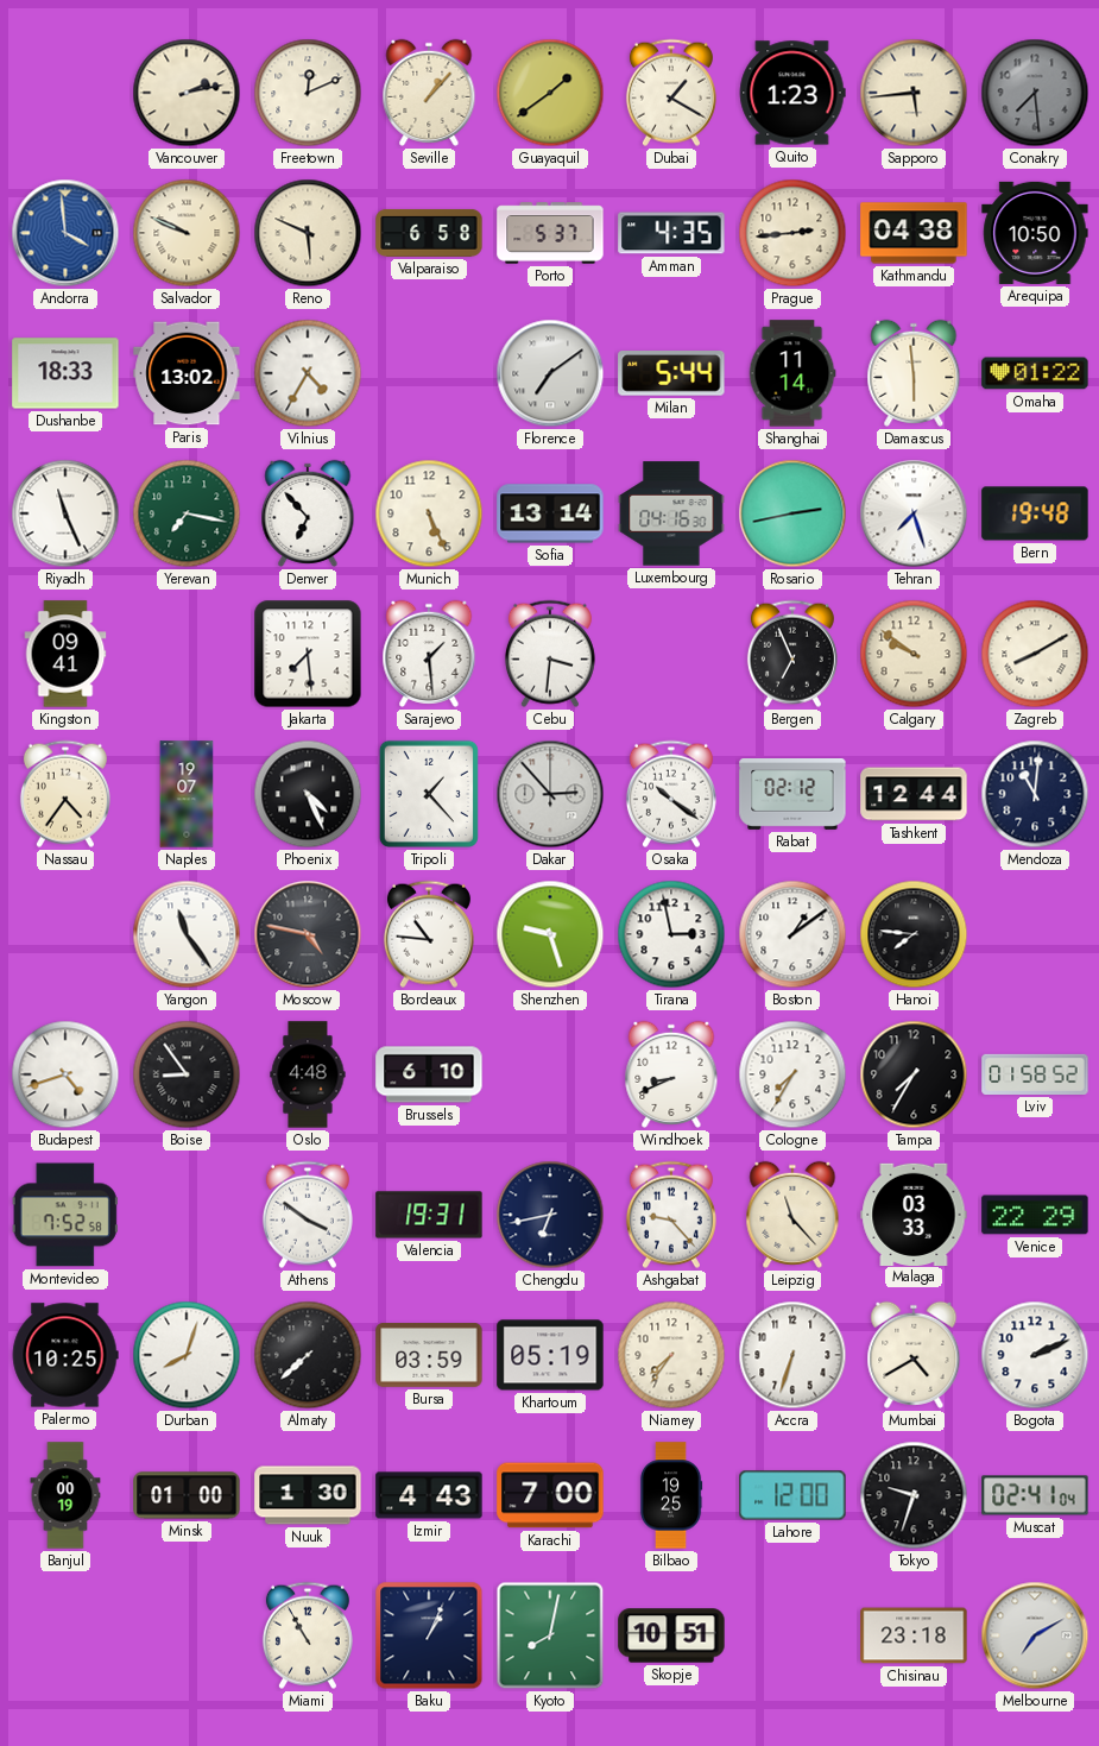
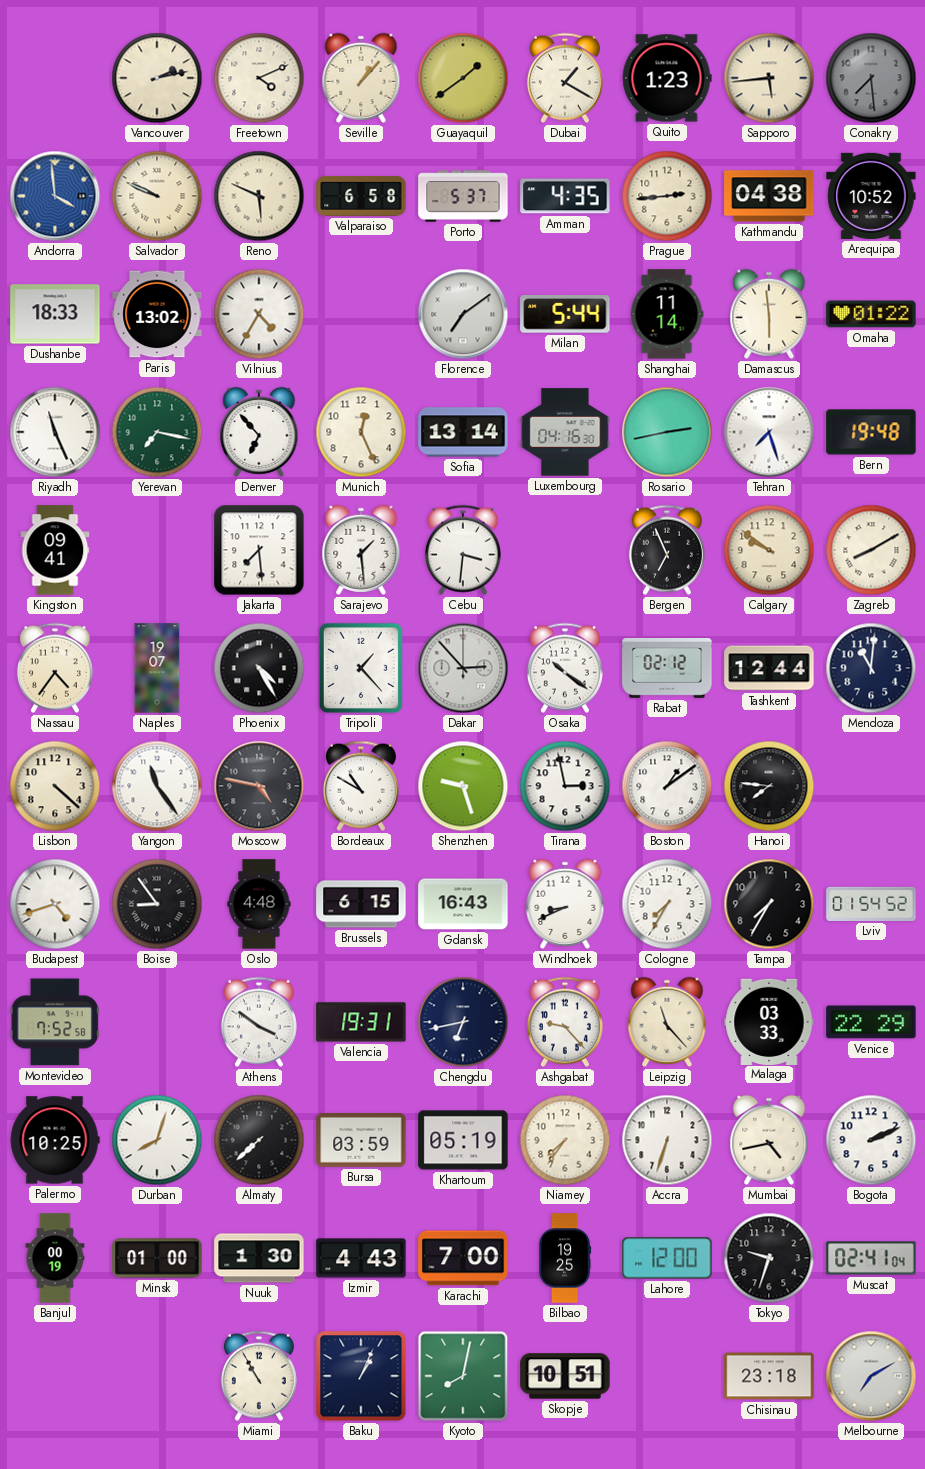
Freetown: 12:11 -> 4:11
Arequipa: 10:50 -> 10:52
Munich: 5:26 -> 12:26
Phoenix: 4:26 -> 4:25
Lisbon: none -> 4:22
Bordeaux: 10:46 -> 10:50
Brussels: 6:10 -> 6:15
Gdansk: none -> 16:43
Lviv: 01:58 -> 01:54
Mumbai: 4:40 -> 4:43
